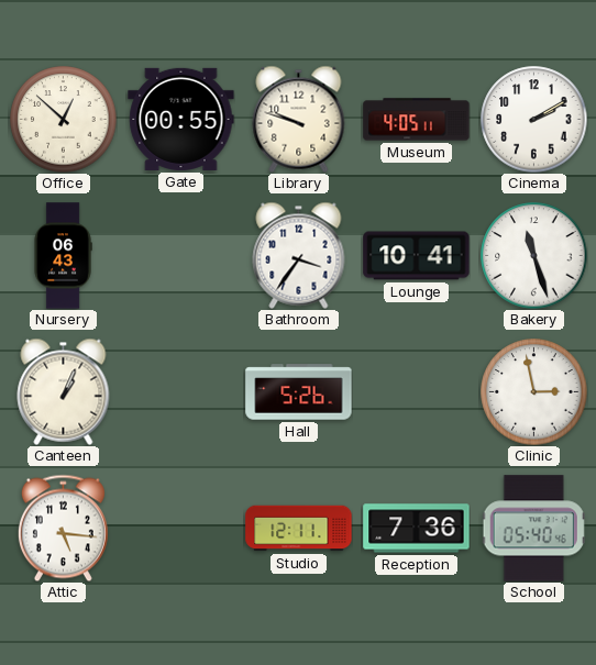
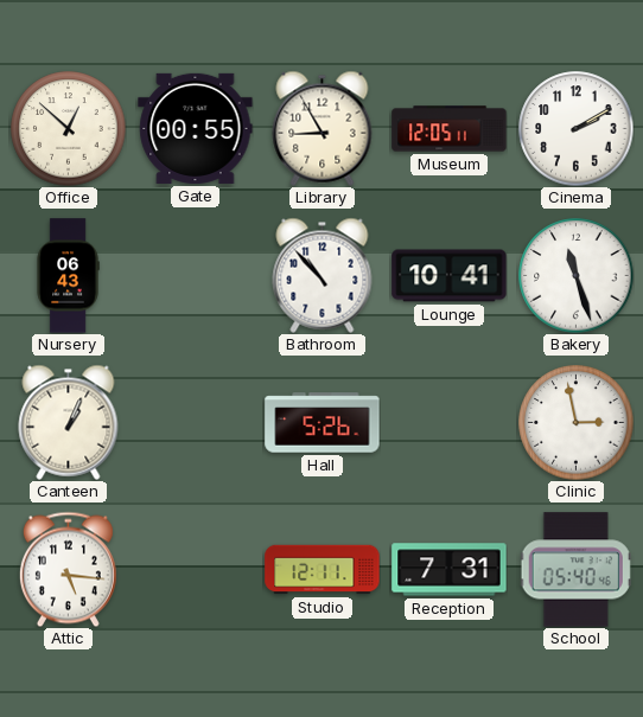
Library: 9:48 -> 8:55
Museum: 4:05 -> 12:05
Bathroom: 3:36 -> 10:53
Reception: 7:36 -> 7:31
